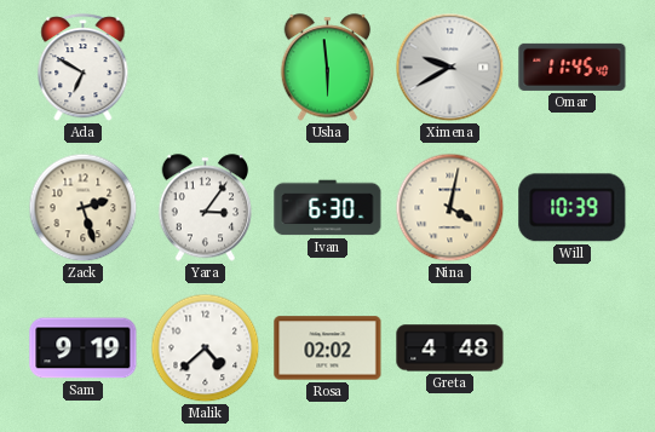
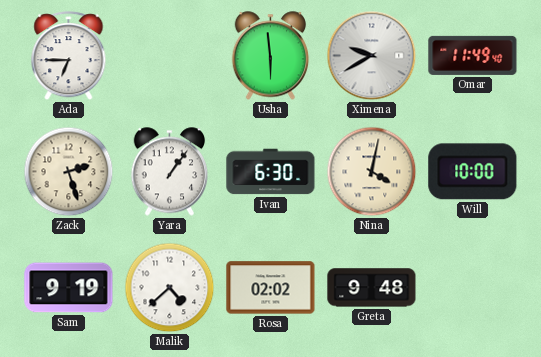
Ada: 6:50 -> 6:45
Omar: 11:45 -> 11:49
Yara: 3:06 -> 1:06
Will: 10:39 -> 10:00
Greta: 4:48 -> 9:48
